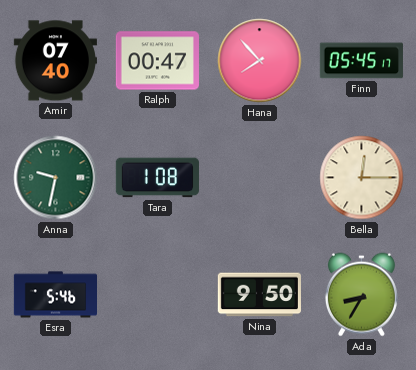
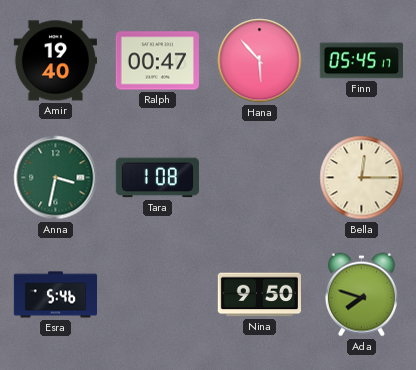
Amir: 07:40 -> 19:40
Hana: 7:53 -> 5:53
Anna: 9:32 -> 3:32
Ada: 8:35 -> 7:48
